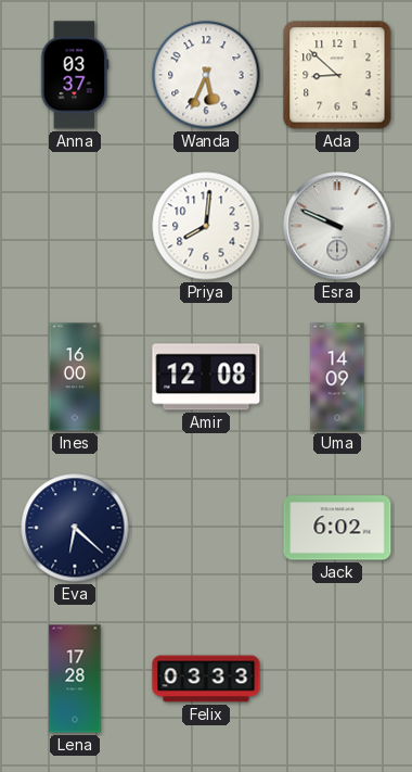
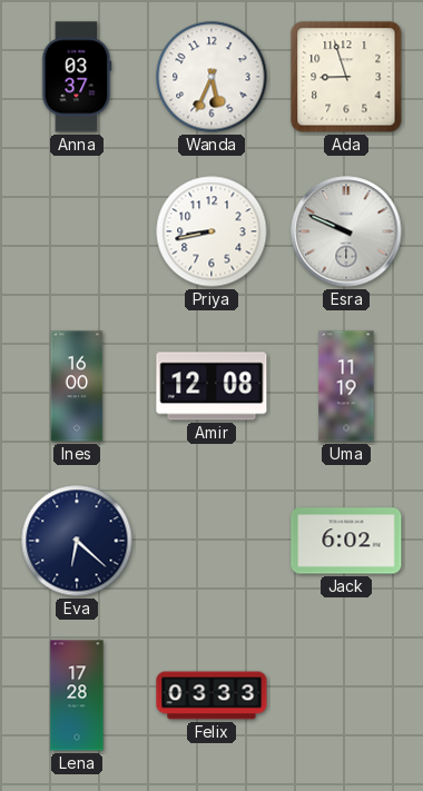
Ada: 8:52 -> 8:57
Priya: 8:01 -> 8:43
Uma: 14:09 -> 11:19
